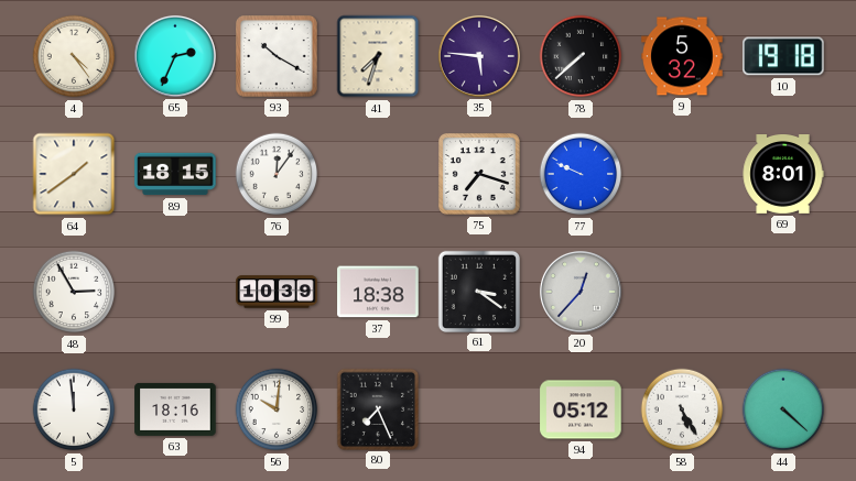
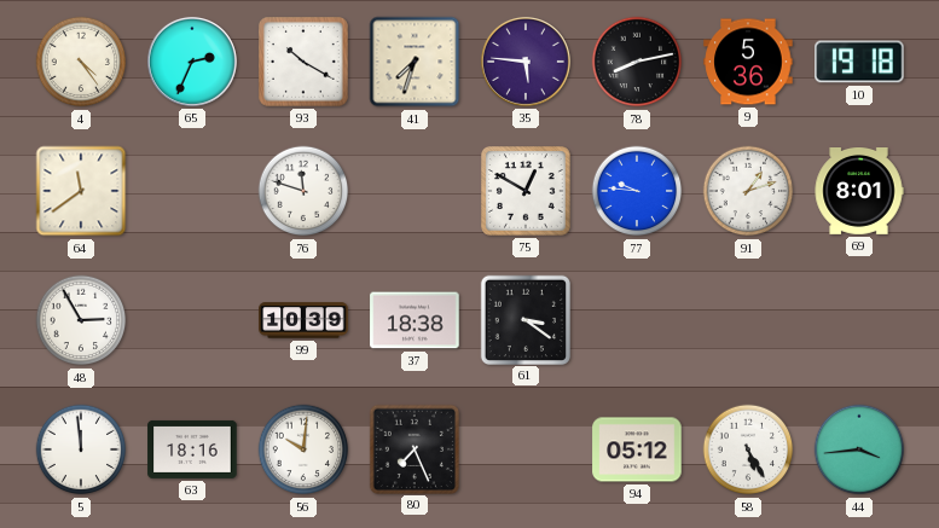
78: 7:38 -> 8:13
9: 5:32 -> 5:36
64: 1:39 -> 11:39
89: 18:15 -> none
76: 12:06 -> 11:48
75: 7:18 -> 12:50
77: 9:49 -> 9:46
91: none -> 1:12
20: 12:37 -> none
44: 4:22 -> 3:44
